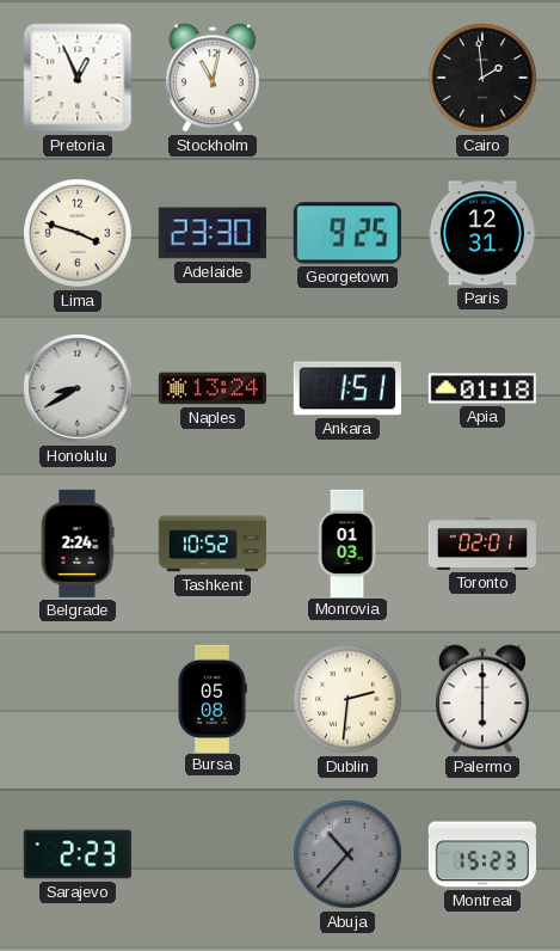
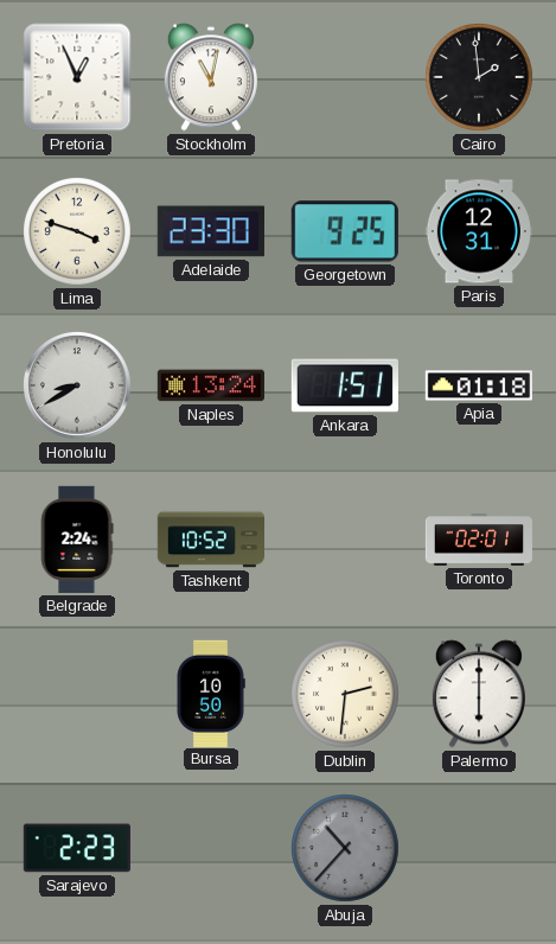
Monrovia: 01:03 -> none
Bursa: 05:08 -> 10:50
Montreal: 15:23 -> none
